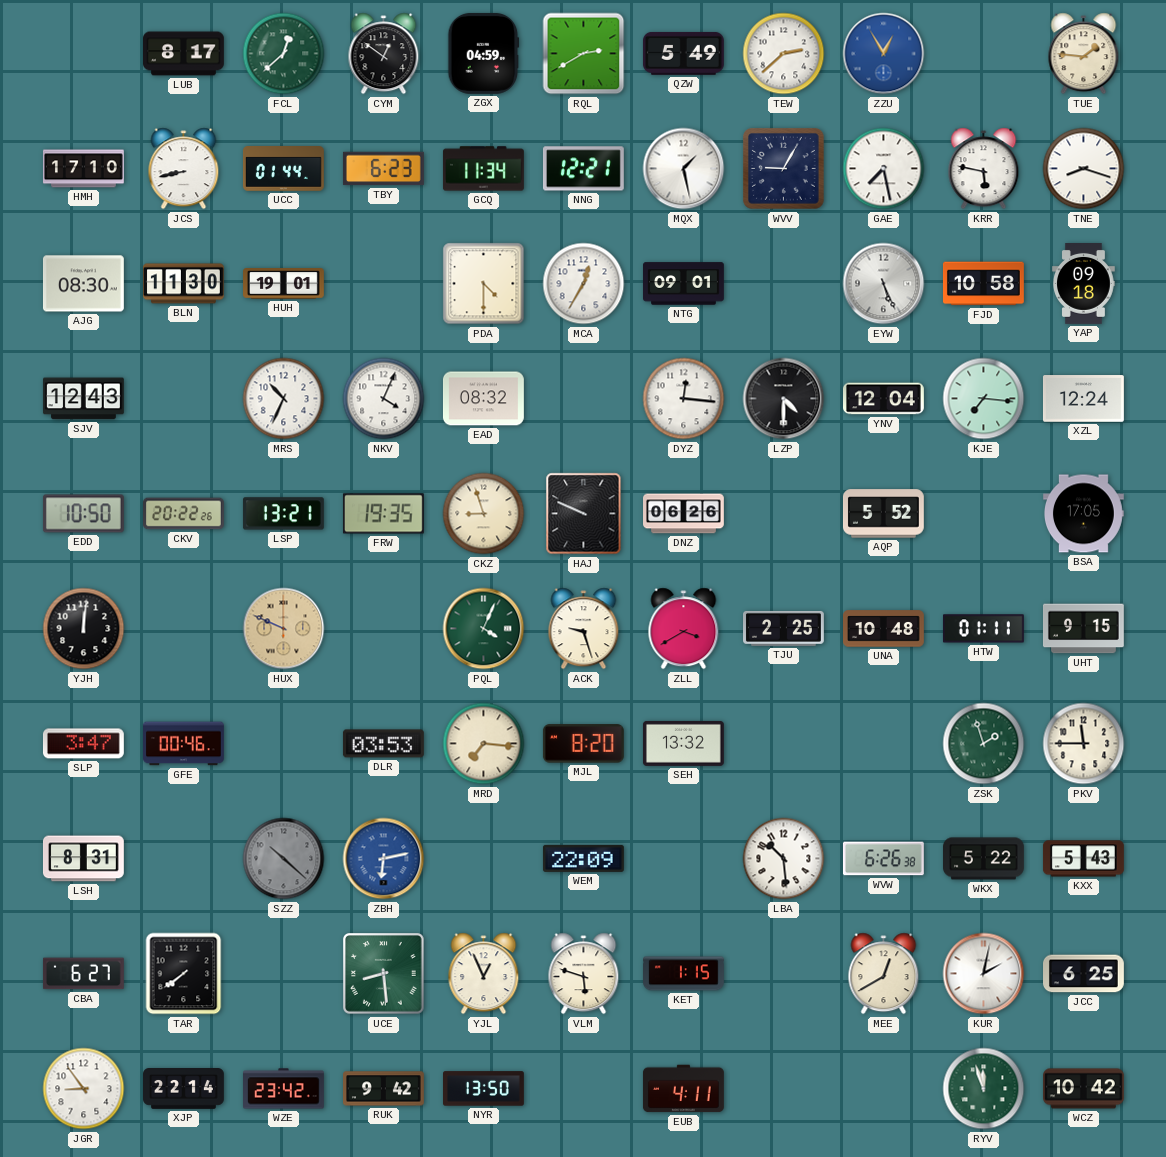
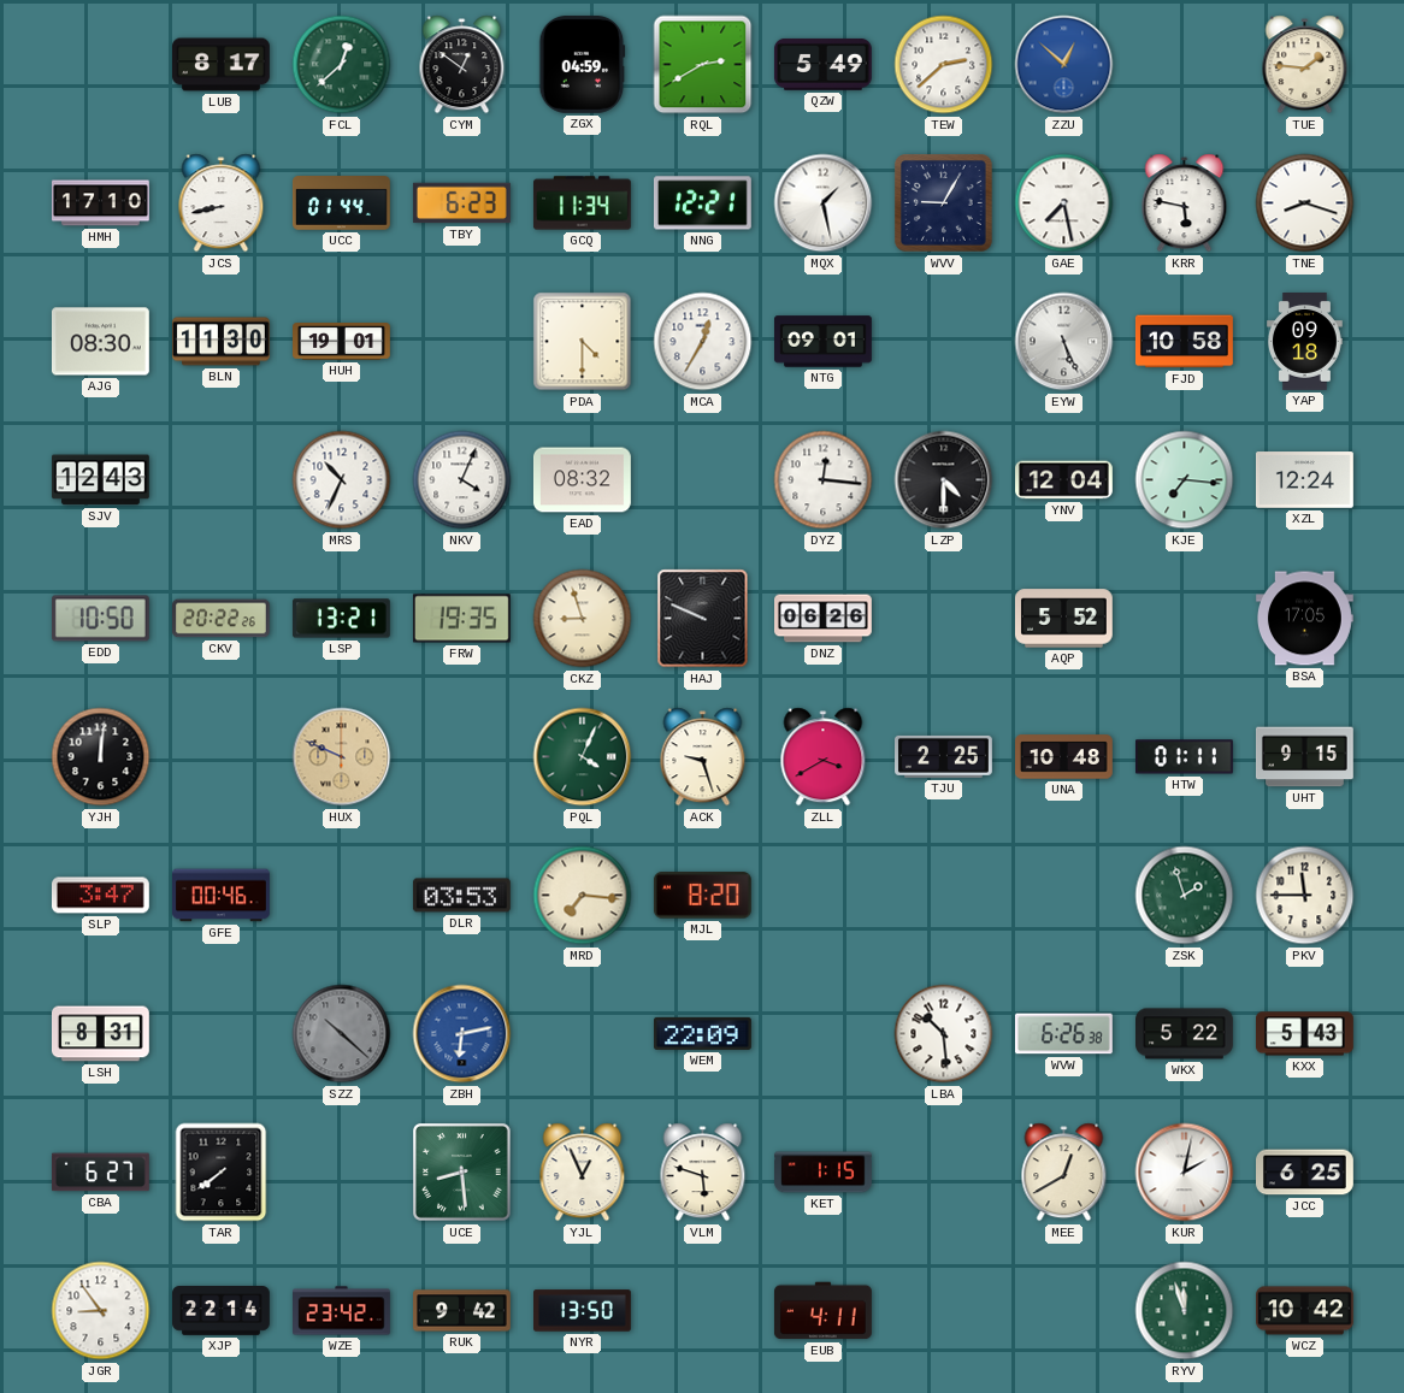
ZZU: 12:55 -> 12:52
SEH: 13:32 -> none
